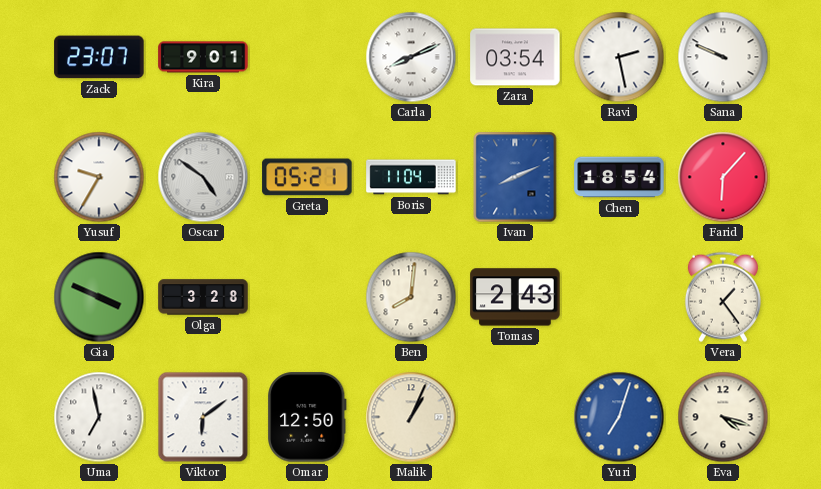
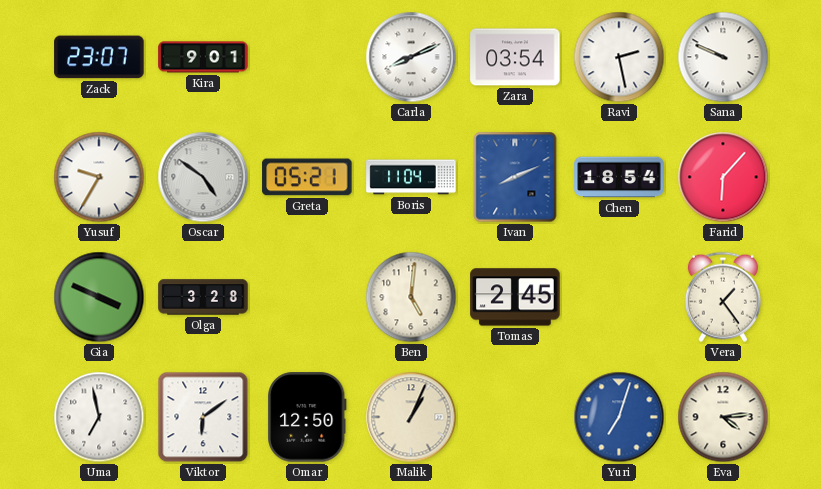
Ben: 8:01 -> 5:01
Tomas: 2:43 -> 2:45
Eva: 4:18 -> 4:14
